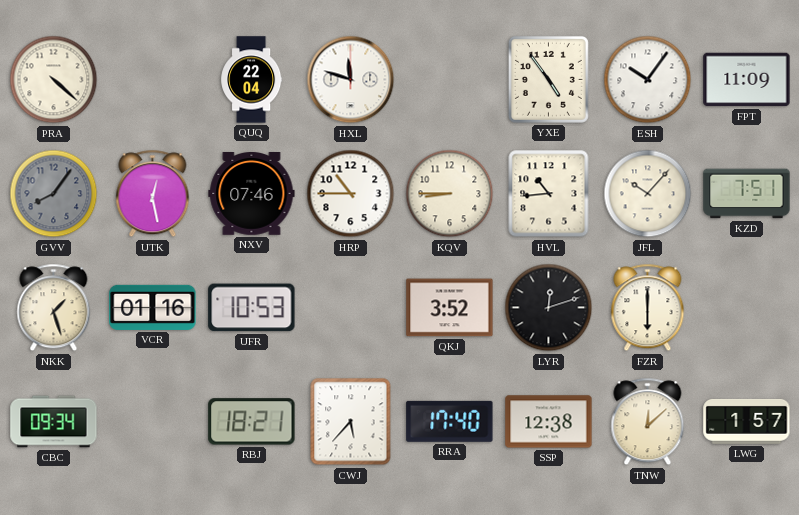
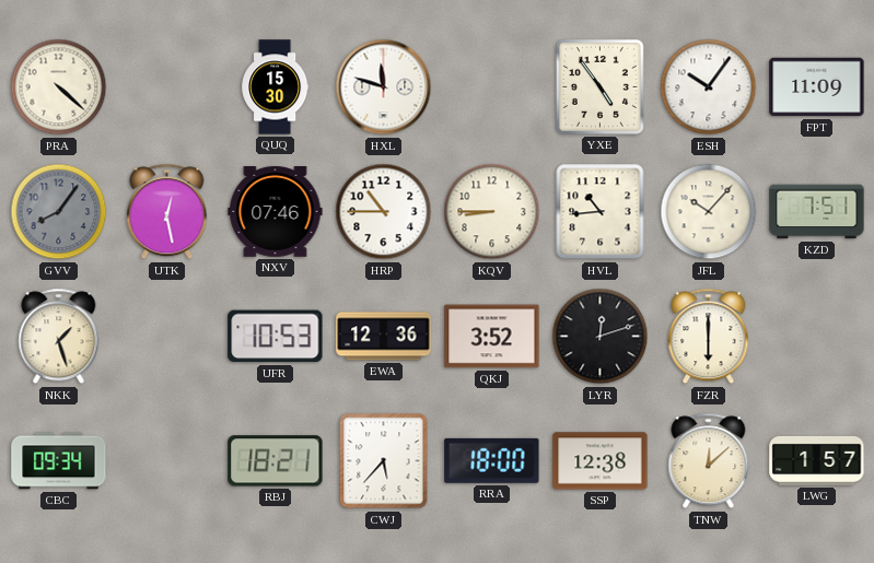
QUQ: 22:04 -> 15:30
VCR: 01:16 -> none
EWA: none -> 12:36
RRA: 17:40 -> 18:00
